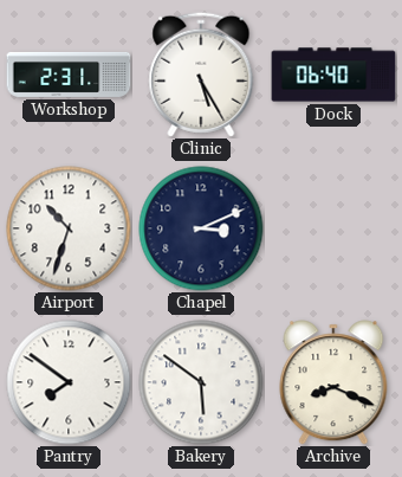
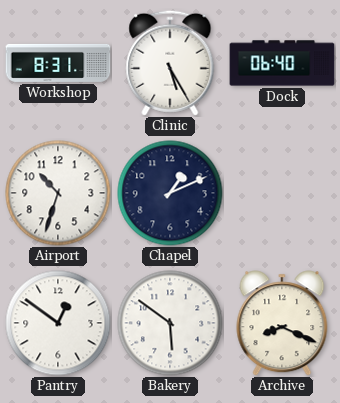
Workshop: 2:31 -> 8:31
Chapel: 3:11 -> 1:11
Pantry: 7:51 -> 12:51
